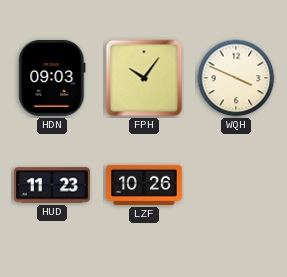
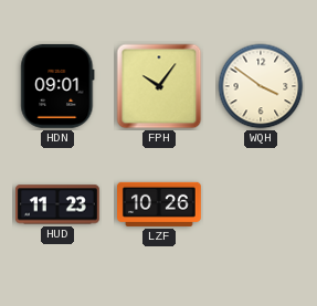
HDN: 09:03 -> 09:01
WQH: 3:49 -> 3:51
